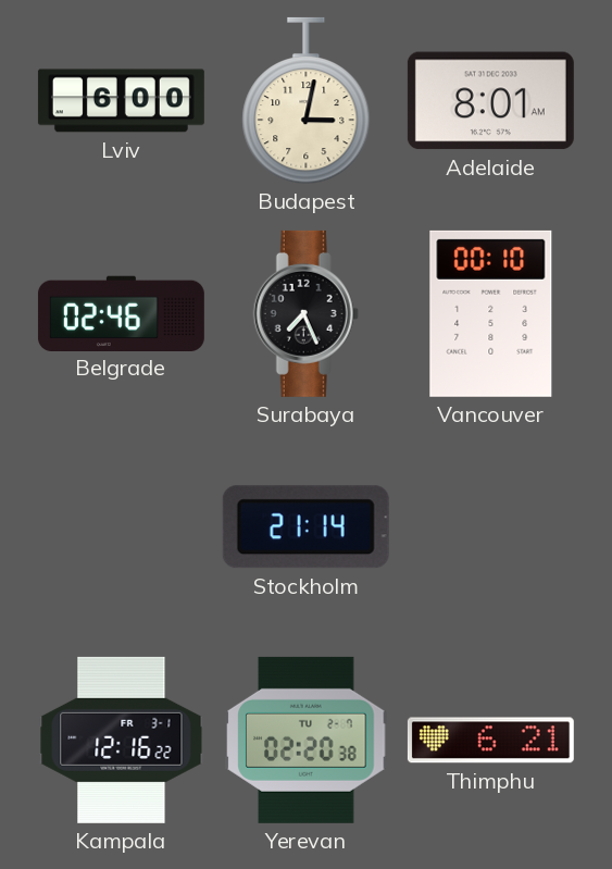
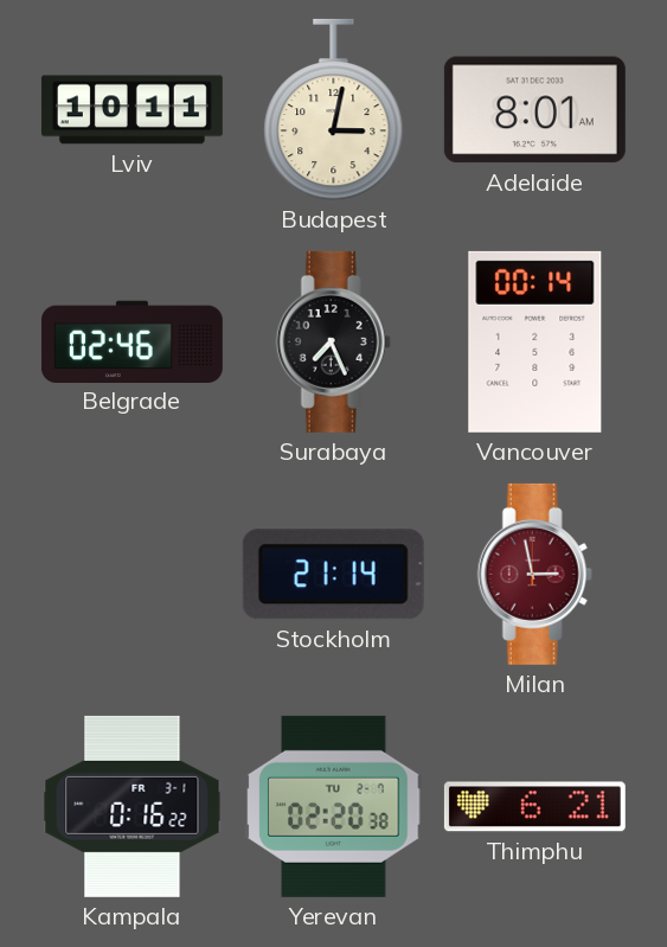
Lviv: 6:00 -> 10:11
Vancouver: 00:10 -> 00:14
Milan: none -> 2:58
Kampala: 12:16 -> 0:16
